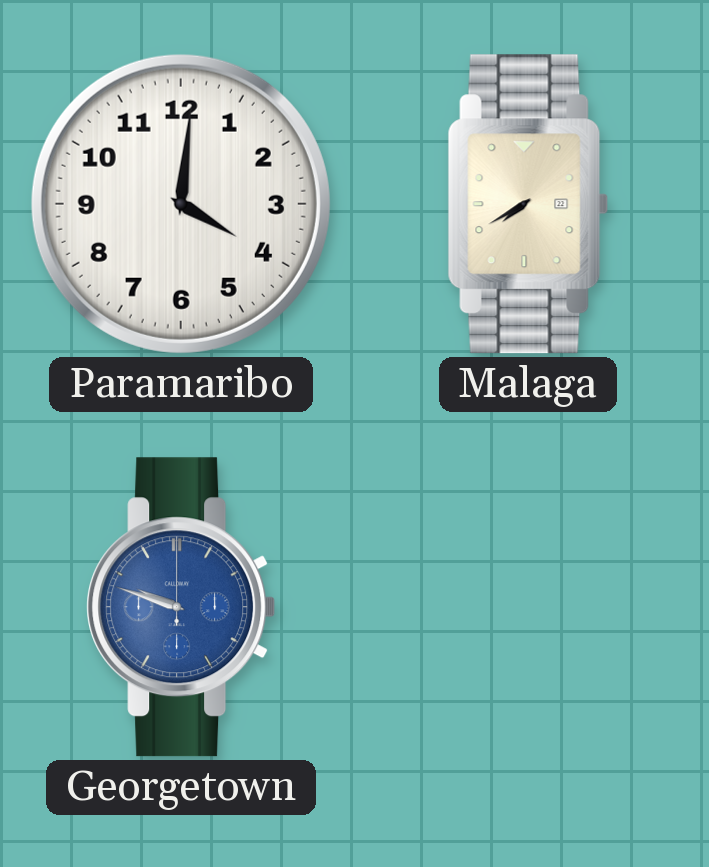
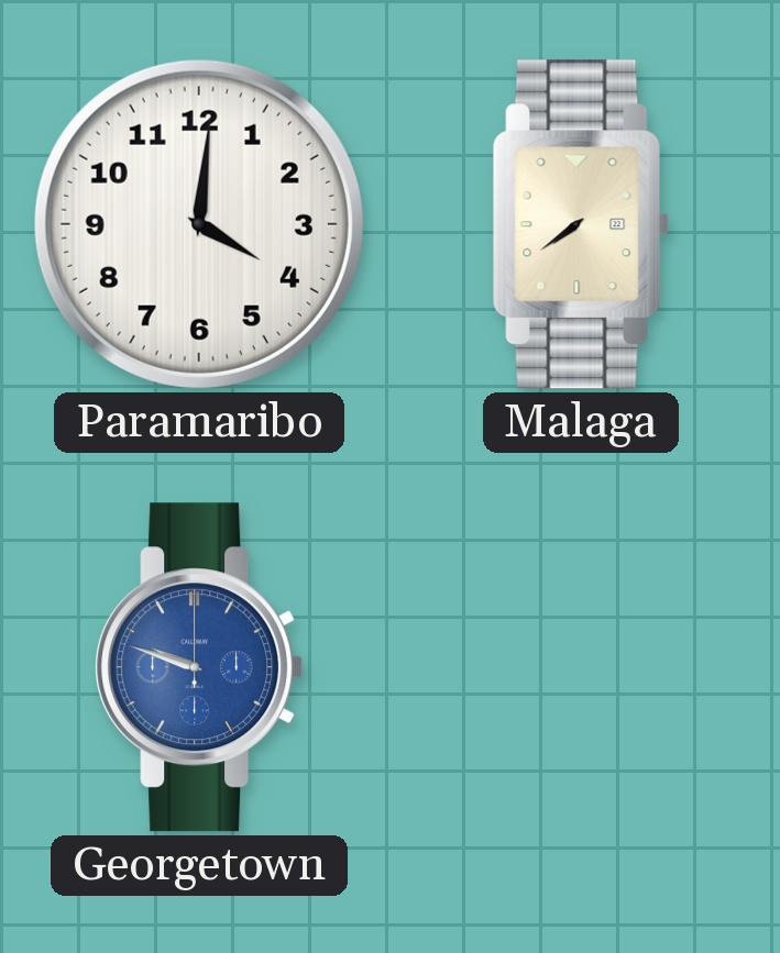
Malaga: 7:40 -> 7:39
